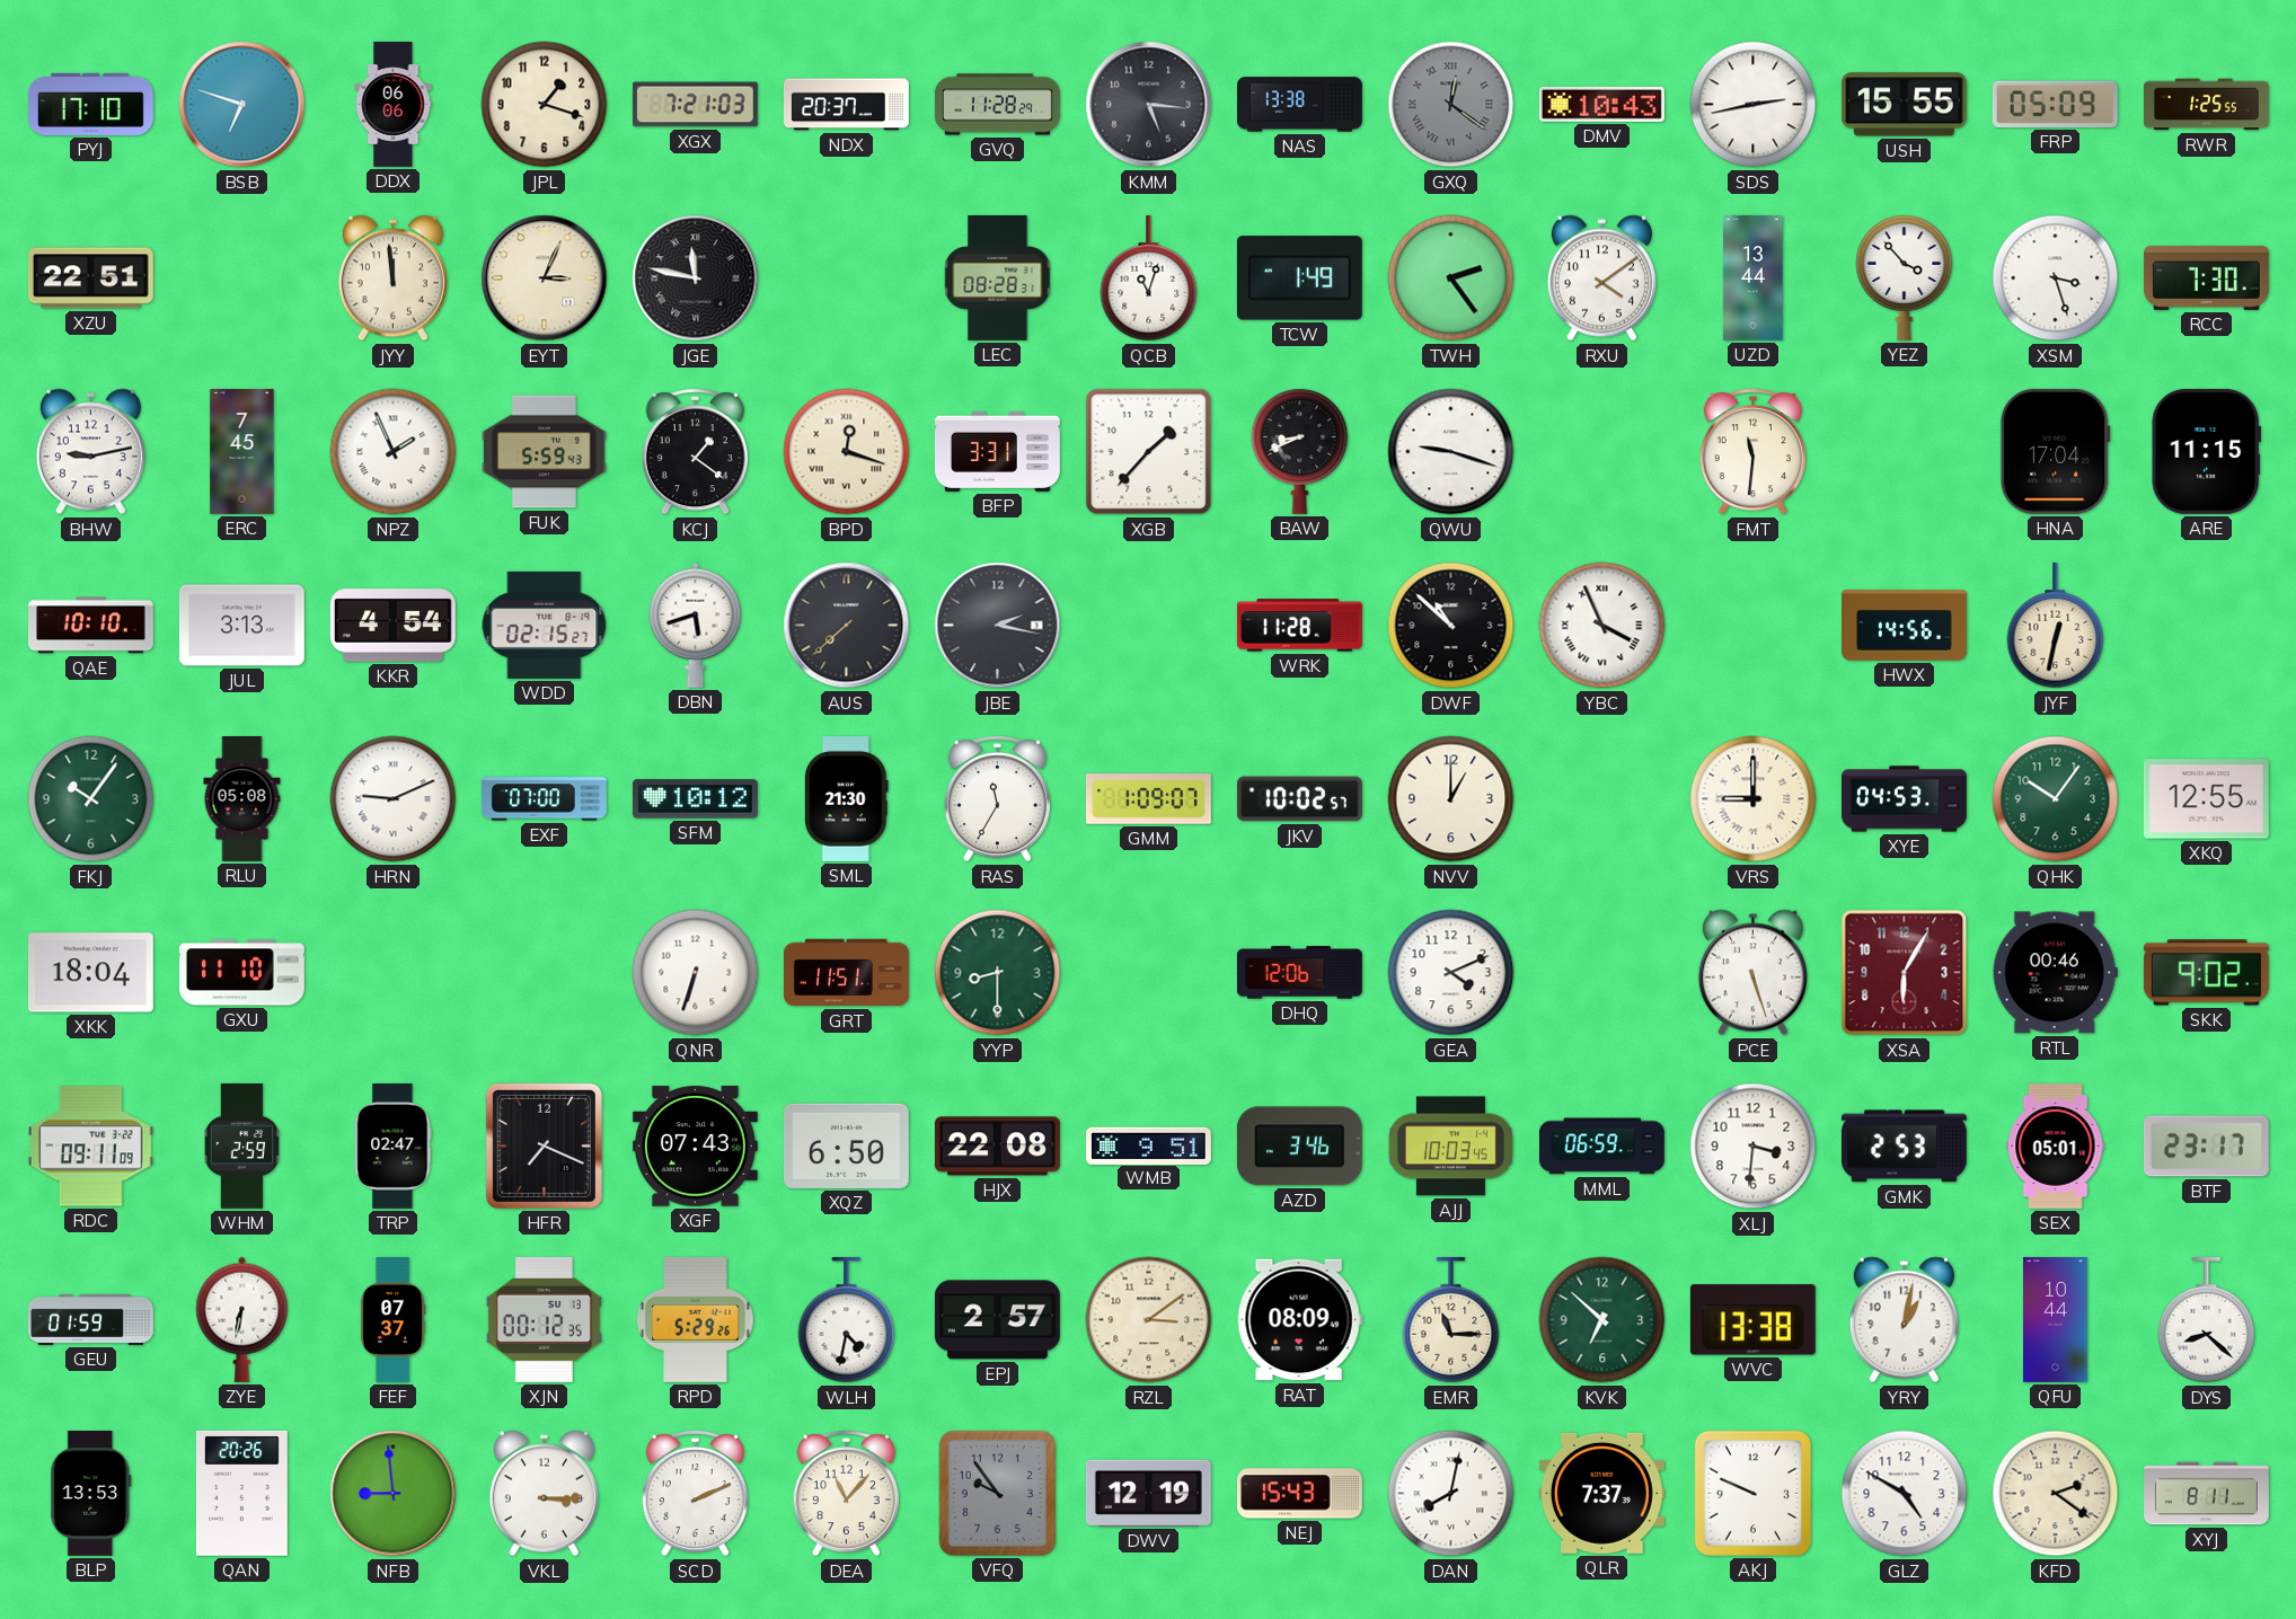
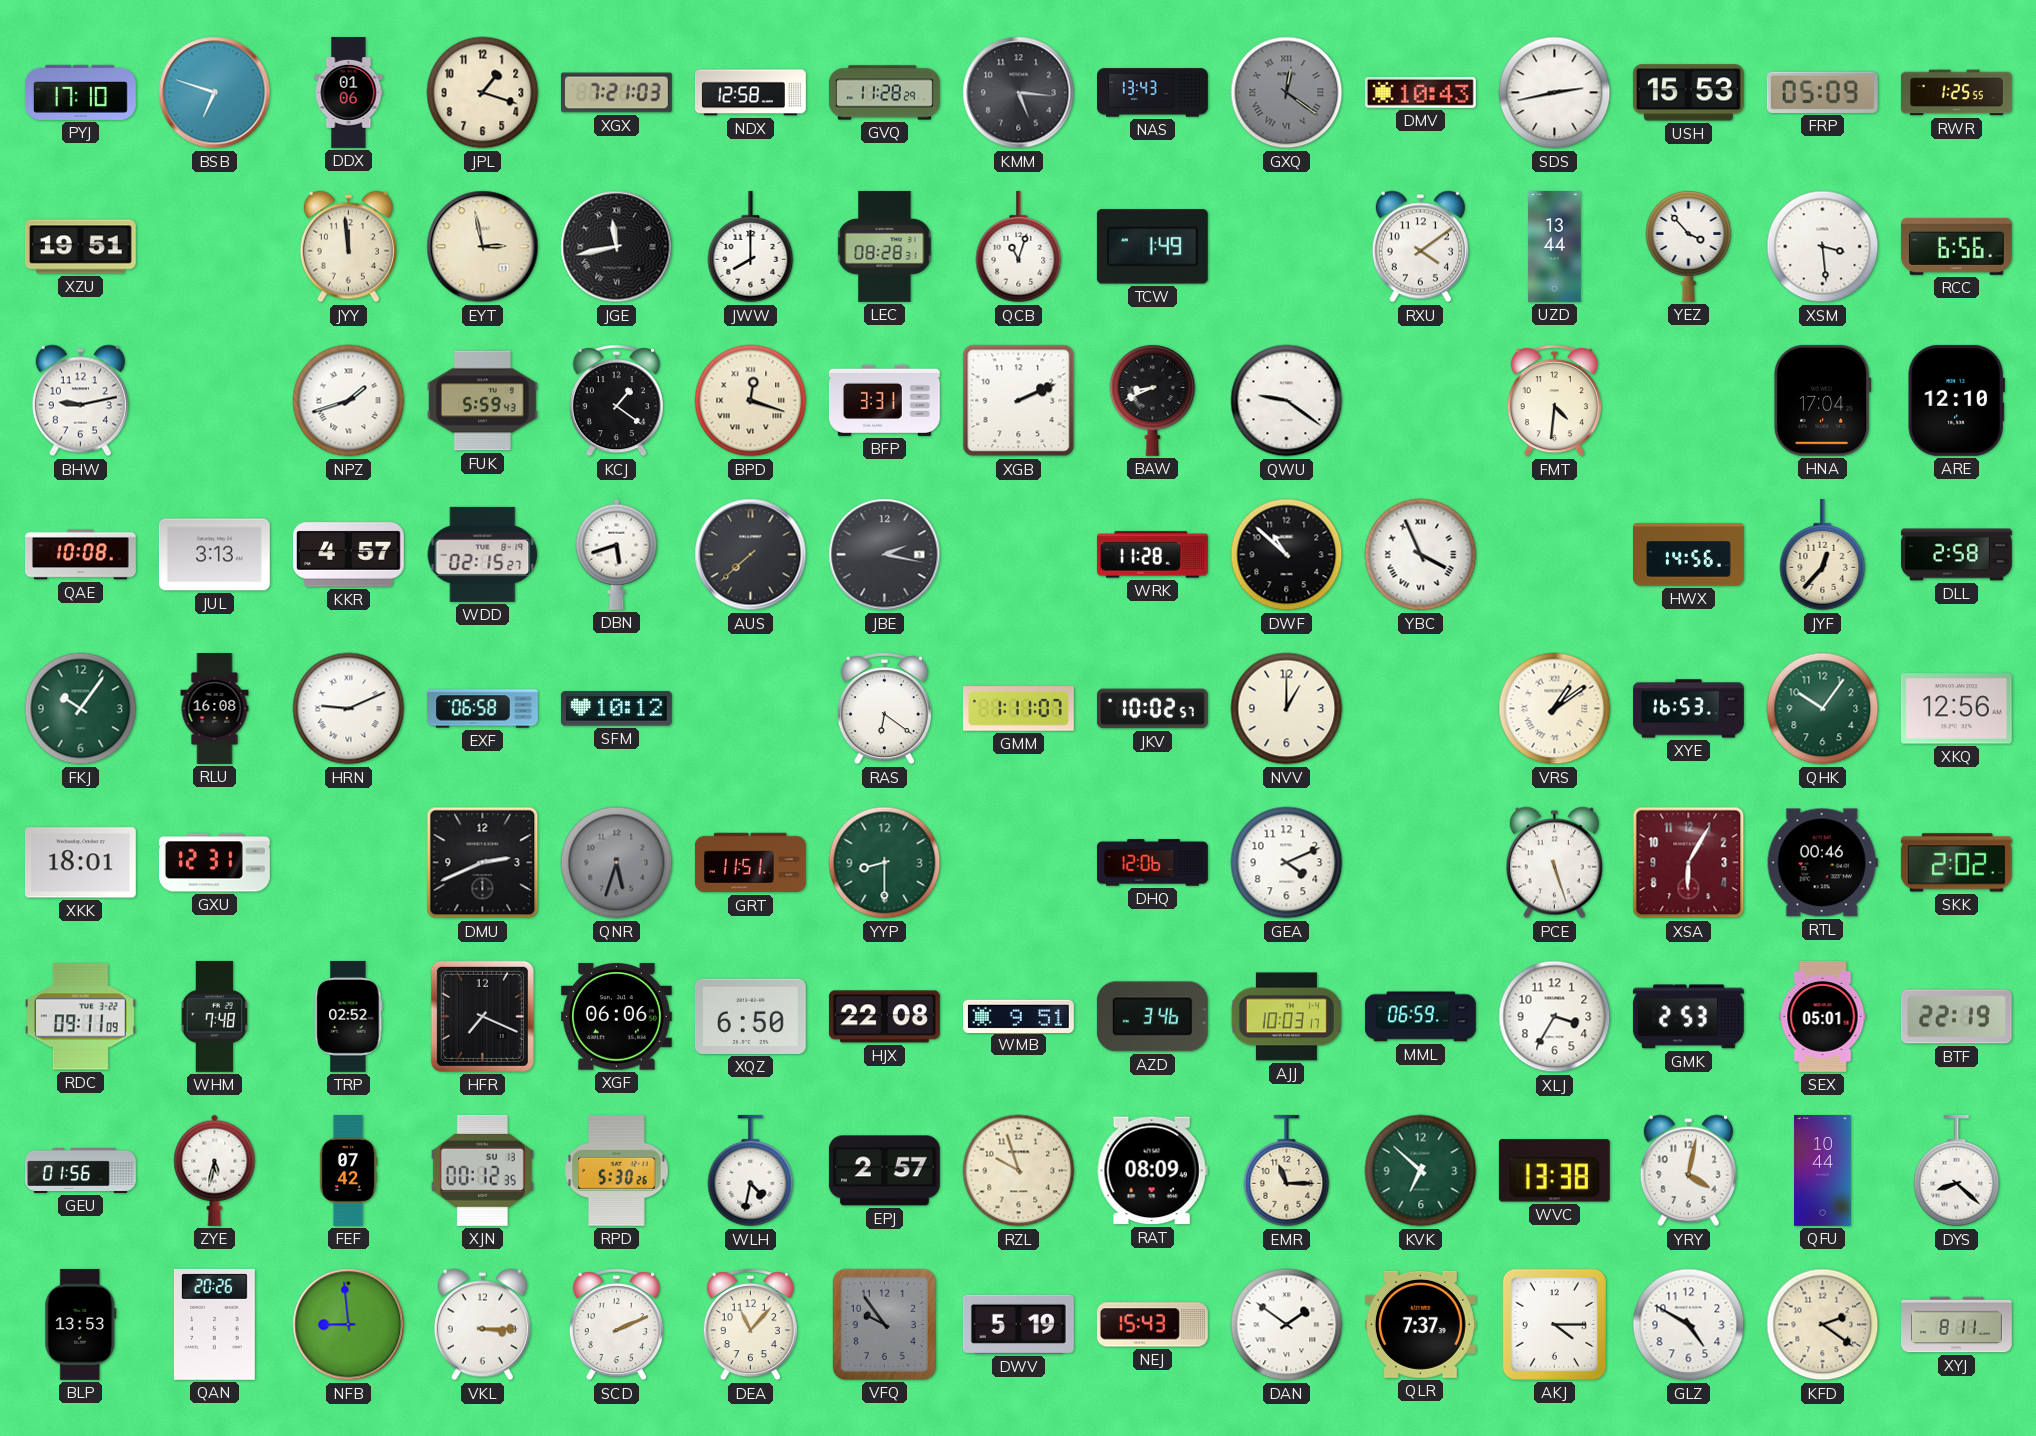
DDX: 06:06 -> 01:06
NDX: 20:37 -> 12:58
NAS: 13:38 -> 13:43
USH: 15:55 -> 15:53
XZU: 22:51 -> 19:51
EYT: 3:04 -> 2:58
JGE: 11:47 -> 11:43
JWW: none -> 8:00
TWH: 2:24 -> none
XSM: 3:27 -> 3:29
RCC: 7:30 -> 6:56
ERC: 7:45 -> none
NPZ: 1:56 -> 1:42
XGB: 1:37 -> 2:11
QWU: 9:18 -> 9:21
FMT: 11:31 -> 4:31
ARE: 11:15 -> 12:10
QAE: 10:10 -> 10:08
KKR: 4:54 -> 4:57
JYF: 12:32 -> 12:37
DLL: none -> 2:58
RLU: 05:08 -> 16:08
EXF: 07:00 -> 06:58
SML: 21:30 -> none
RAS: 11:35 -> 6:21
GMM: 1:09 -> 1:11
VRS: 9:00 -> 1:09
XYE: 04:53 -> 16:53
XKQ: 12:55 -> 12:56
XKK: 18:04 -> 18:01
GXU: 11:10 -> 12:31
DMU: none -> 2:41
QNR: 6:33 -> 5:33
QNR dial: white -> grey
SKK: 9:02 -> 2:02
WHM: 2:59 -> 7:48
TRP: 02:47 -> 02:52
XGF: 07:43 -> 06:06
AJJ: 10:03:45 -> 10:03:17
XLJ: 3:31 -> 3:35
BTF: 23:17 -> 22:19
GEU: 01:59 -> 01:56
ZYE: 6:32 -> 5:32
FEF: 07:37 -> 07:42
RPD: 5:29 -> 5:30
RZL: 3:09 -> 9:57
YRY: 1:02 -> 4:02
DWV: 12:19 -> 5:19
DAN: 8:02 -> 1:51
AKJ: 9:49 -> 4:15
